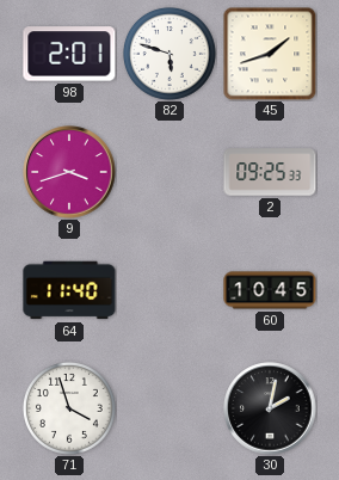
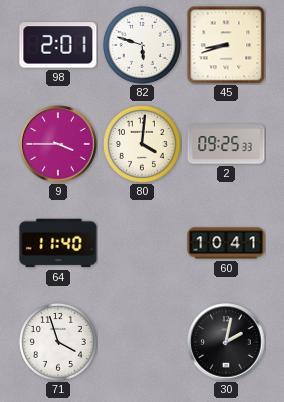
45: 1:42 -> 8:42
9: 3:42 -> 3:45
80: none -> 4:01
60: 10:45 -> 10:41
